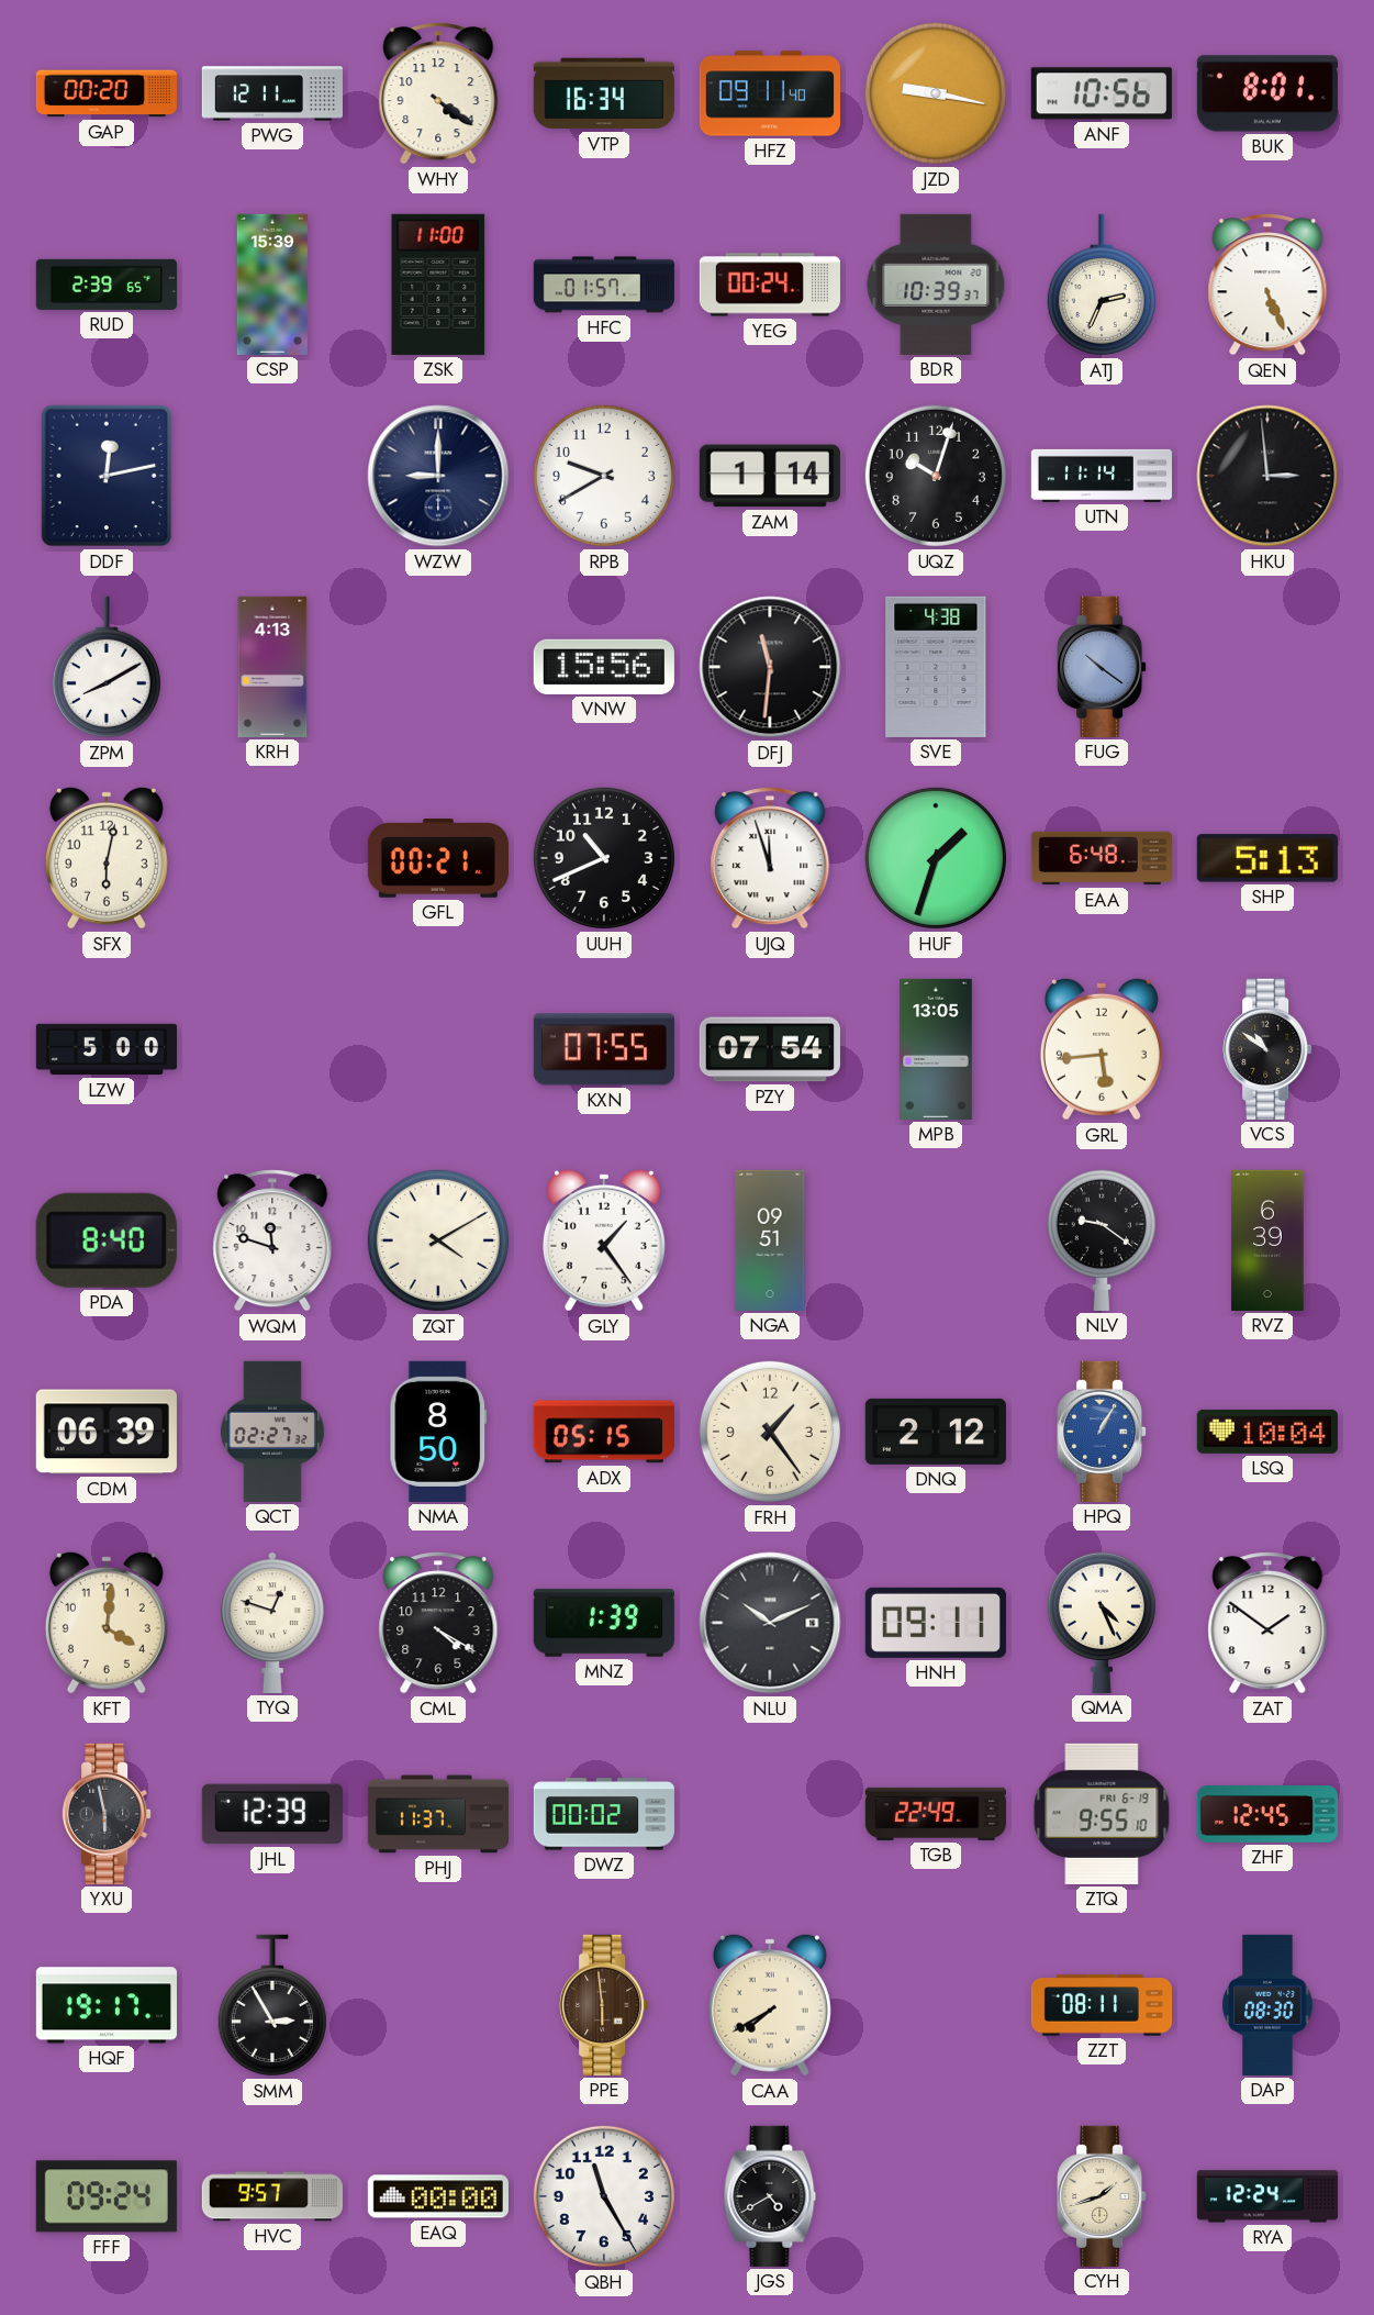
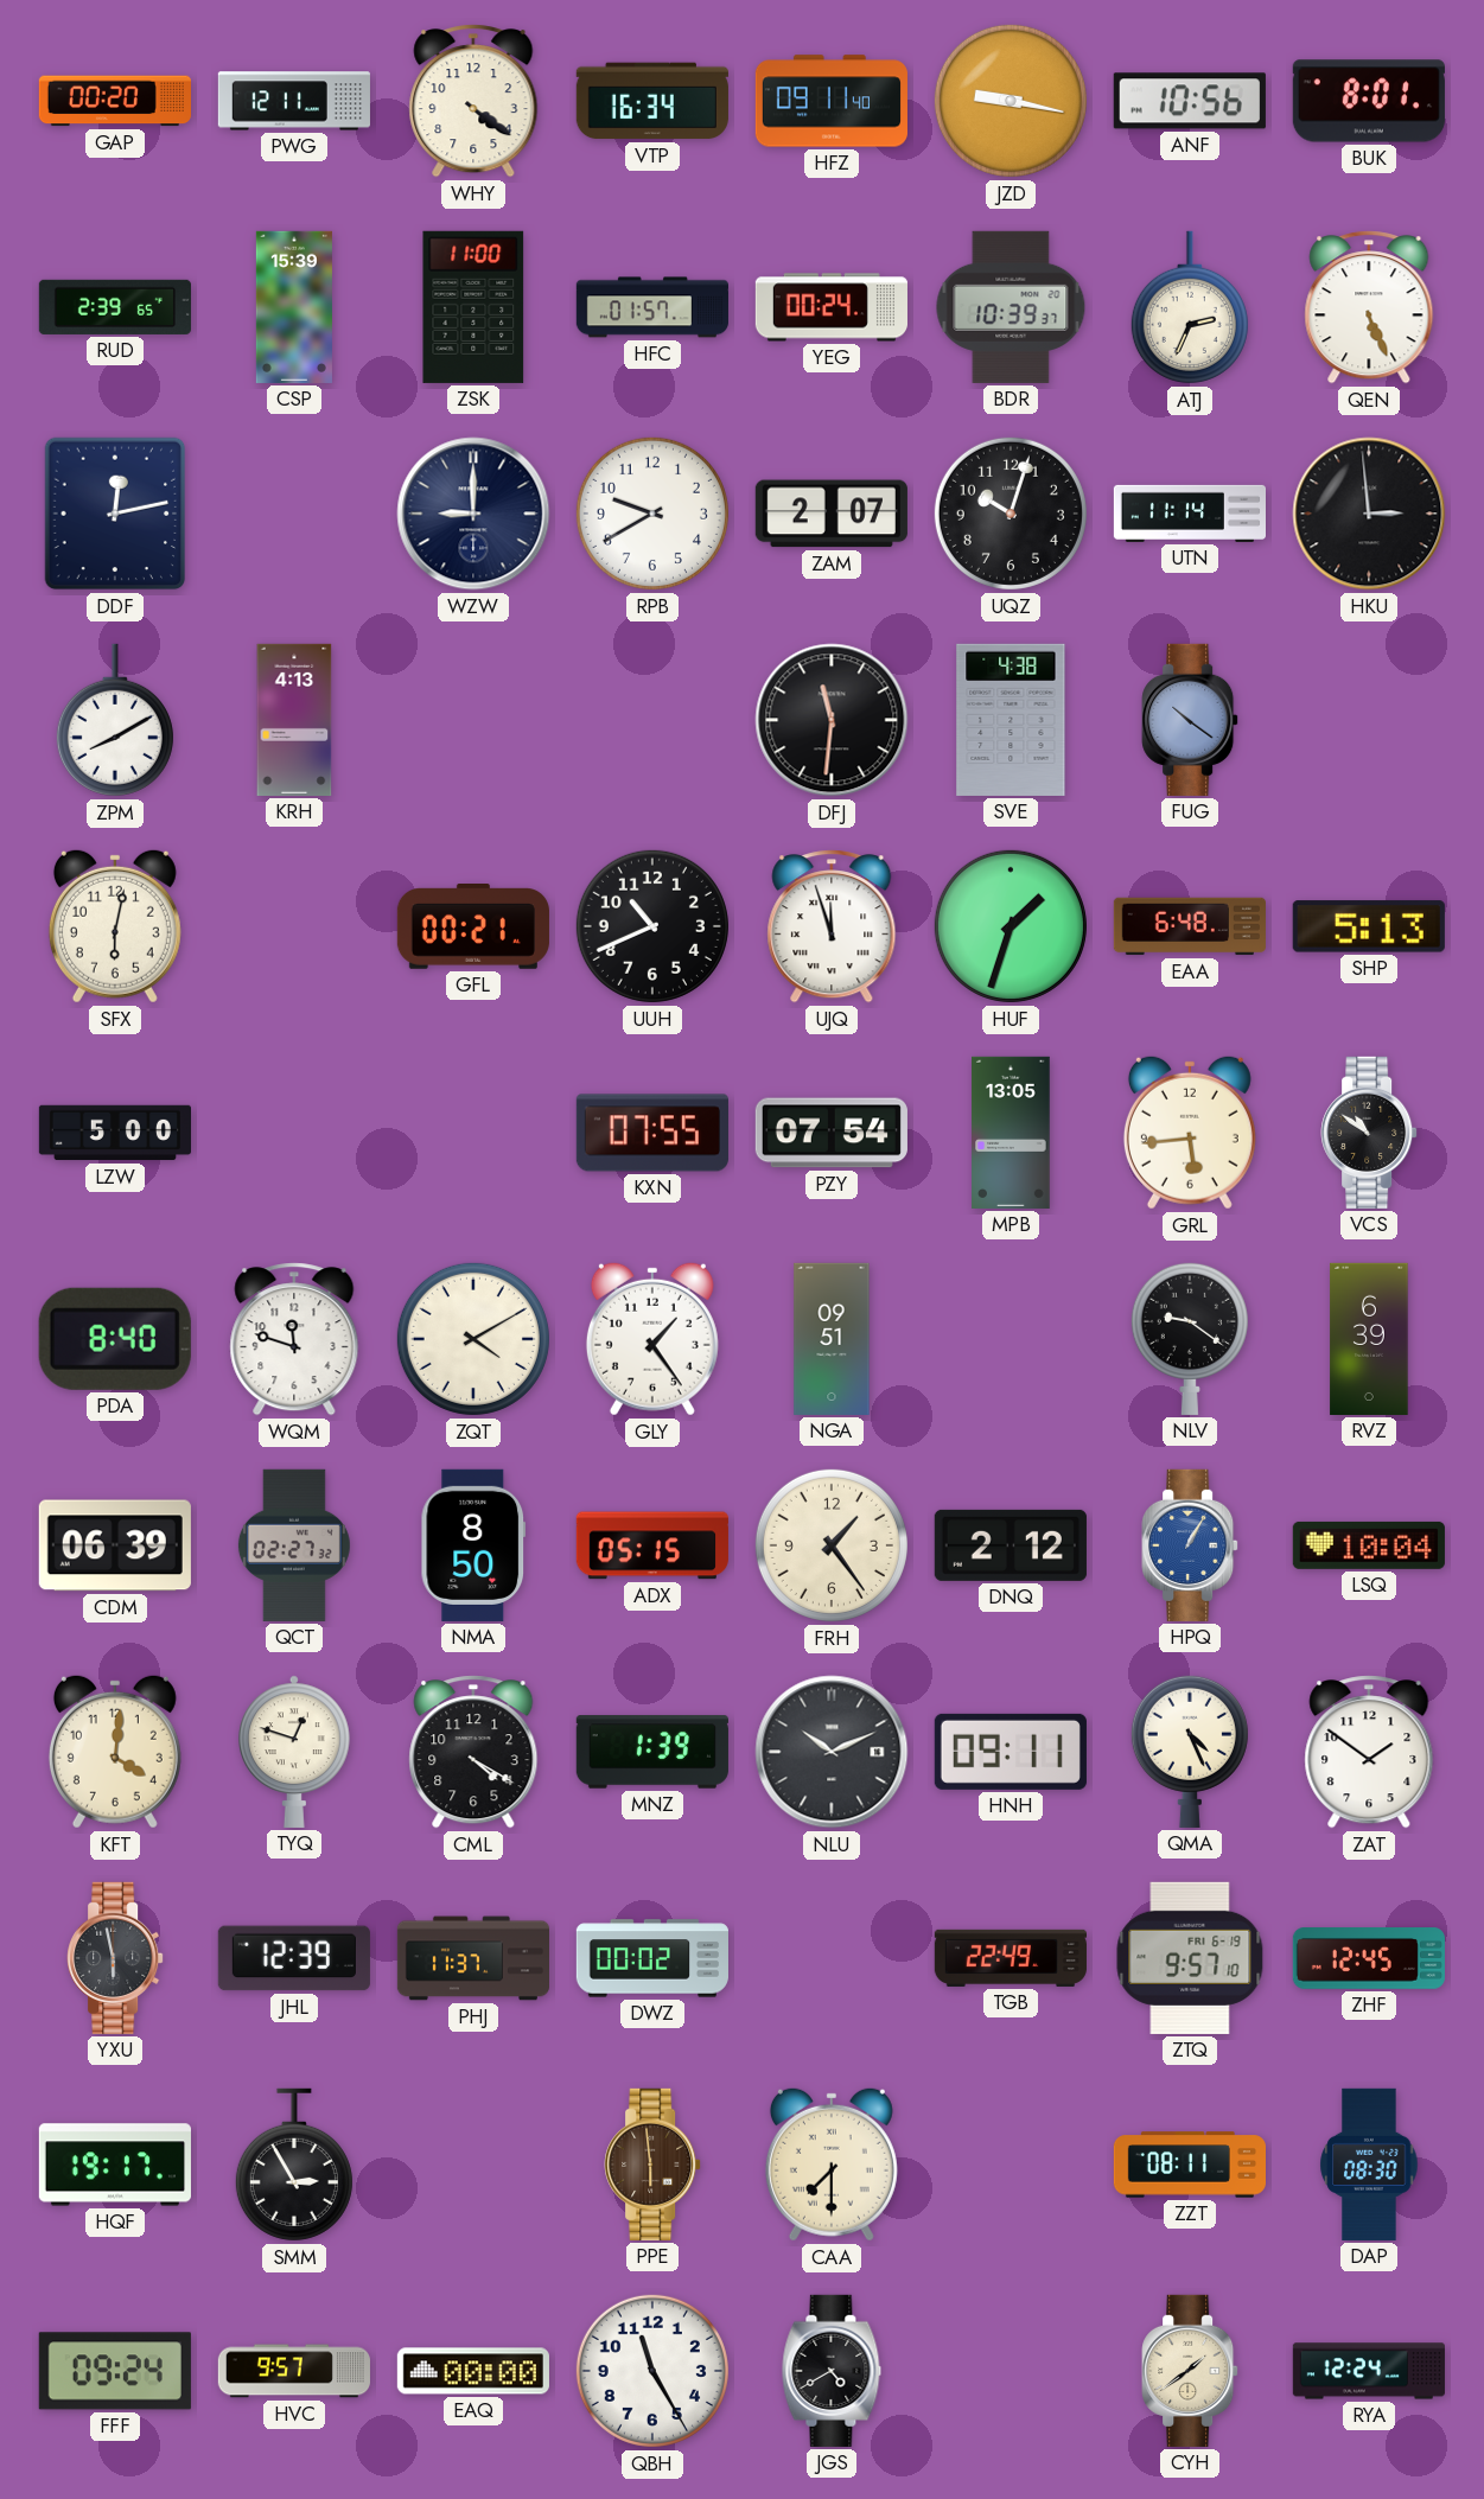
ZAM: 1:14 -> 2:07
VNW: 15:56 -> none
ZTQ: 9:55 -> 9:57
CAA: 7:40 -> 7:30
CYH: 1:42 -> 1:39
